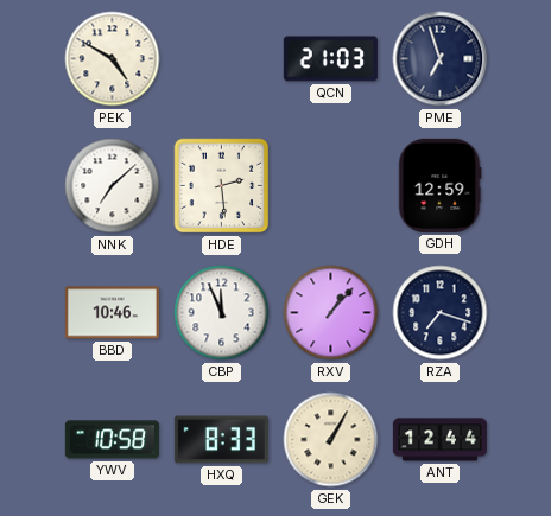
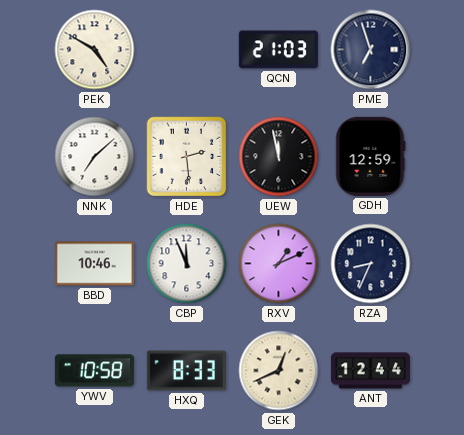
UEW: none -> 11:58
RXV: 1:07 -> 1:11
RZA: 7:18 -> 8:34
GEK: 1:05 -> 12:41
